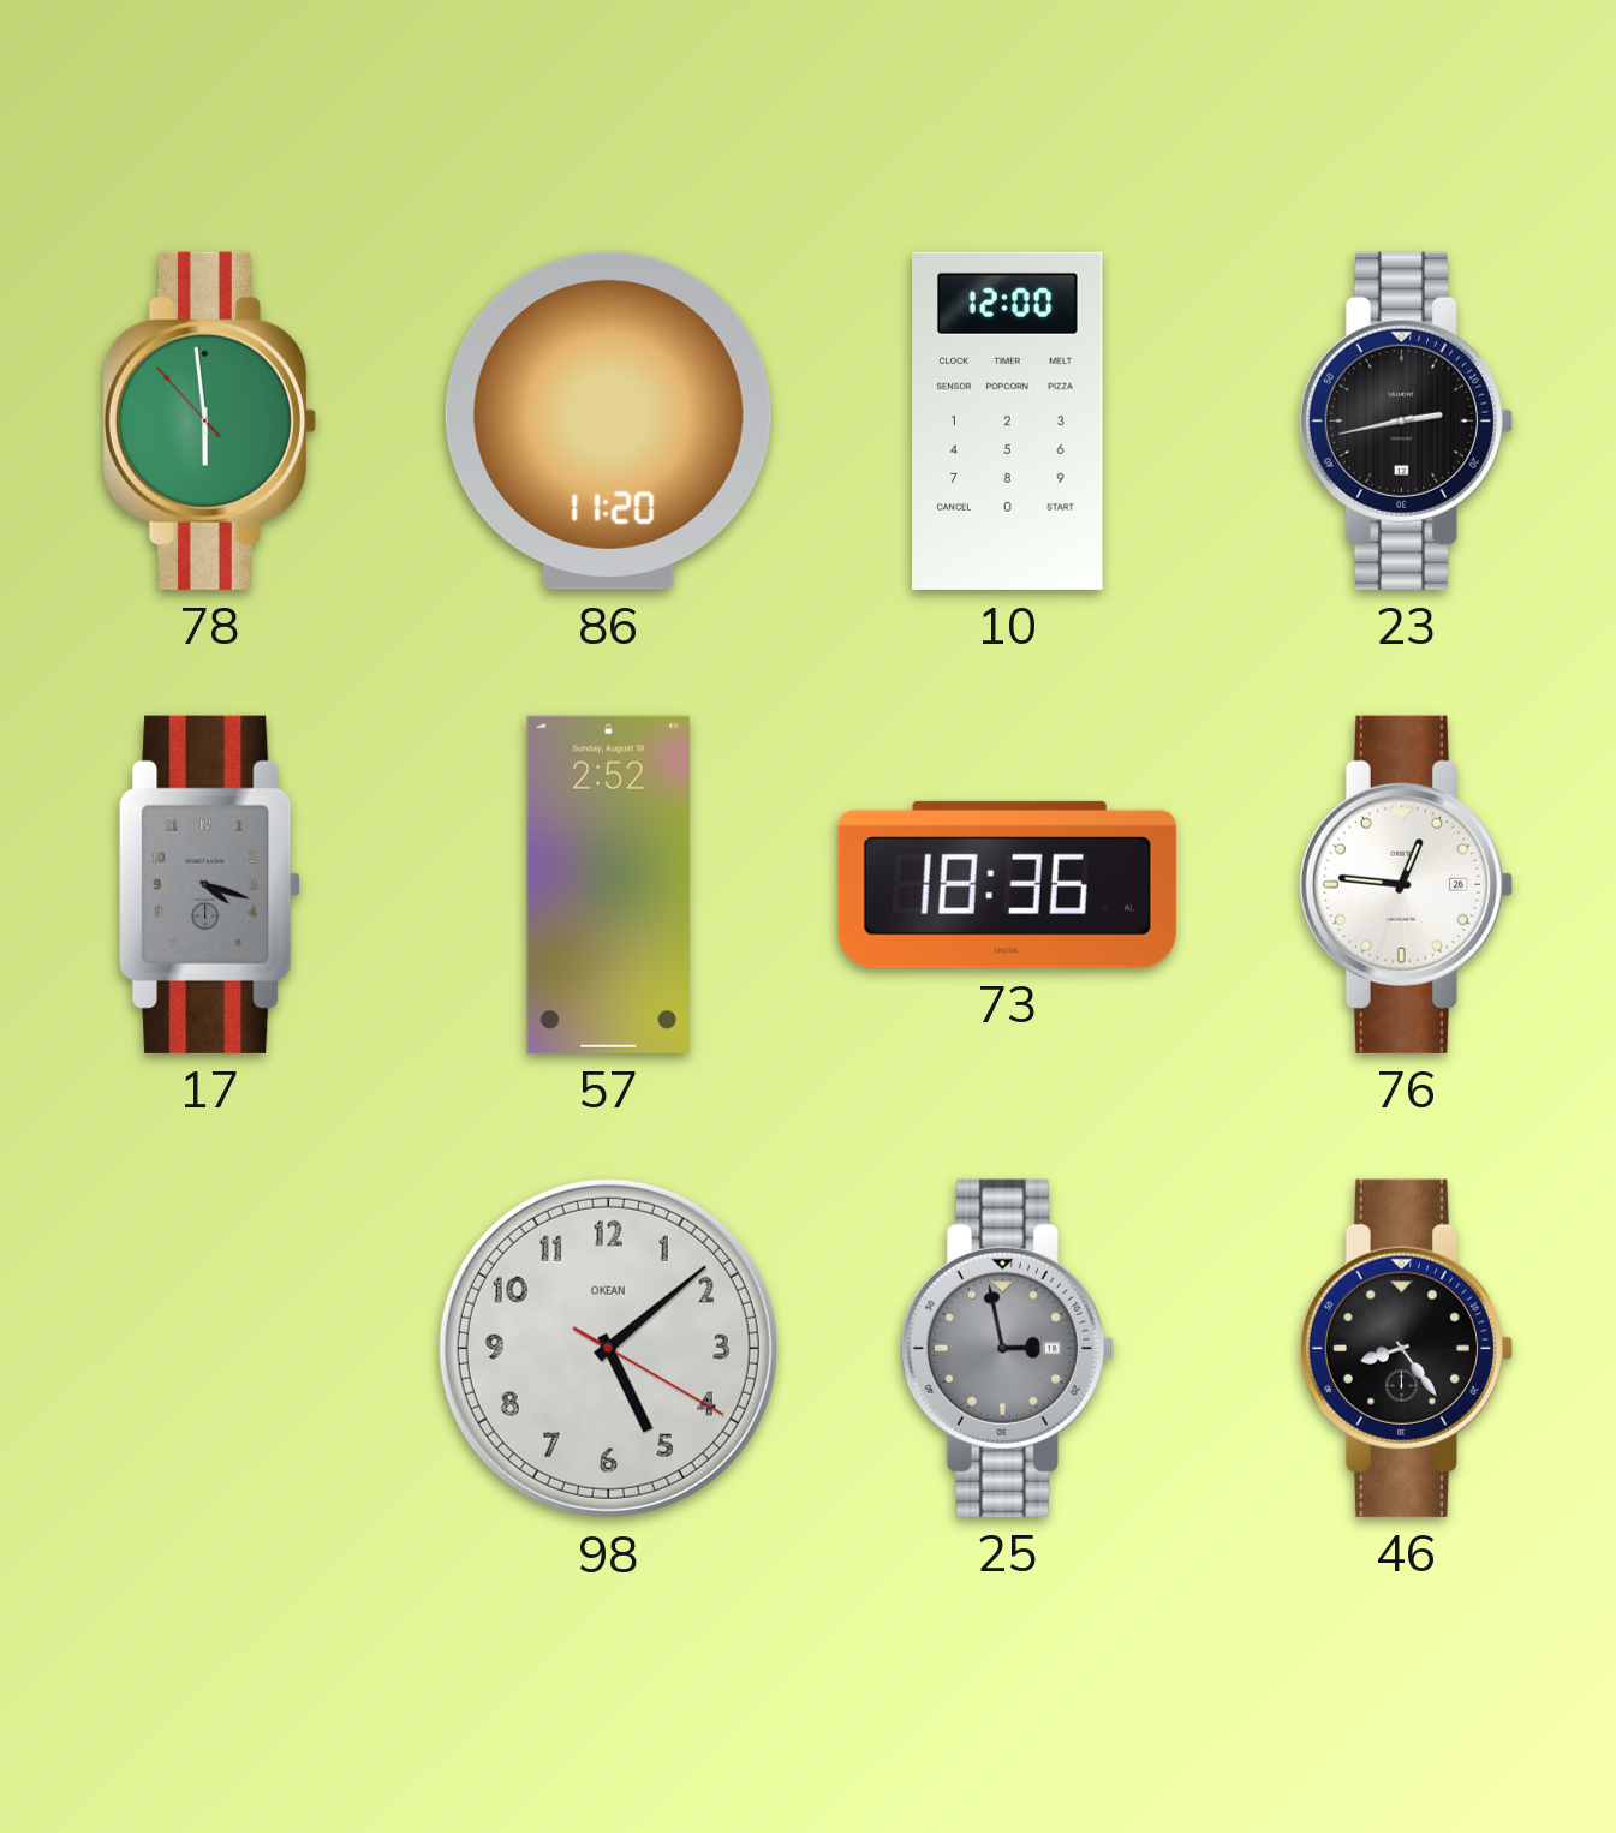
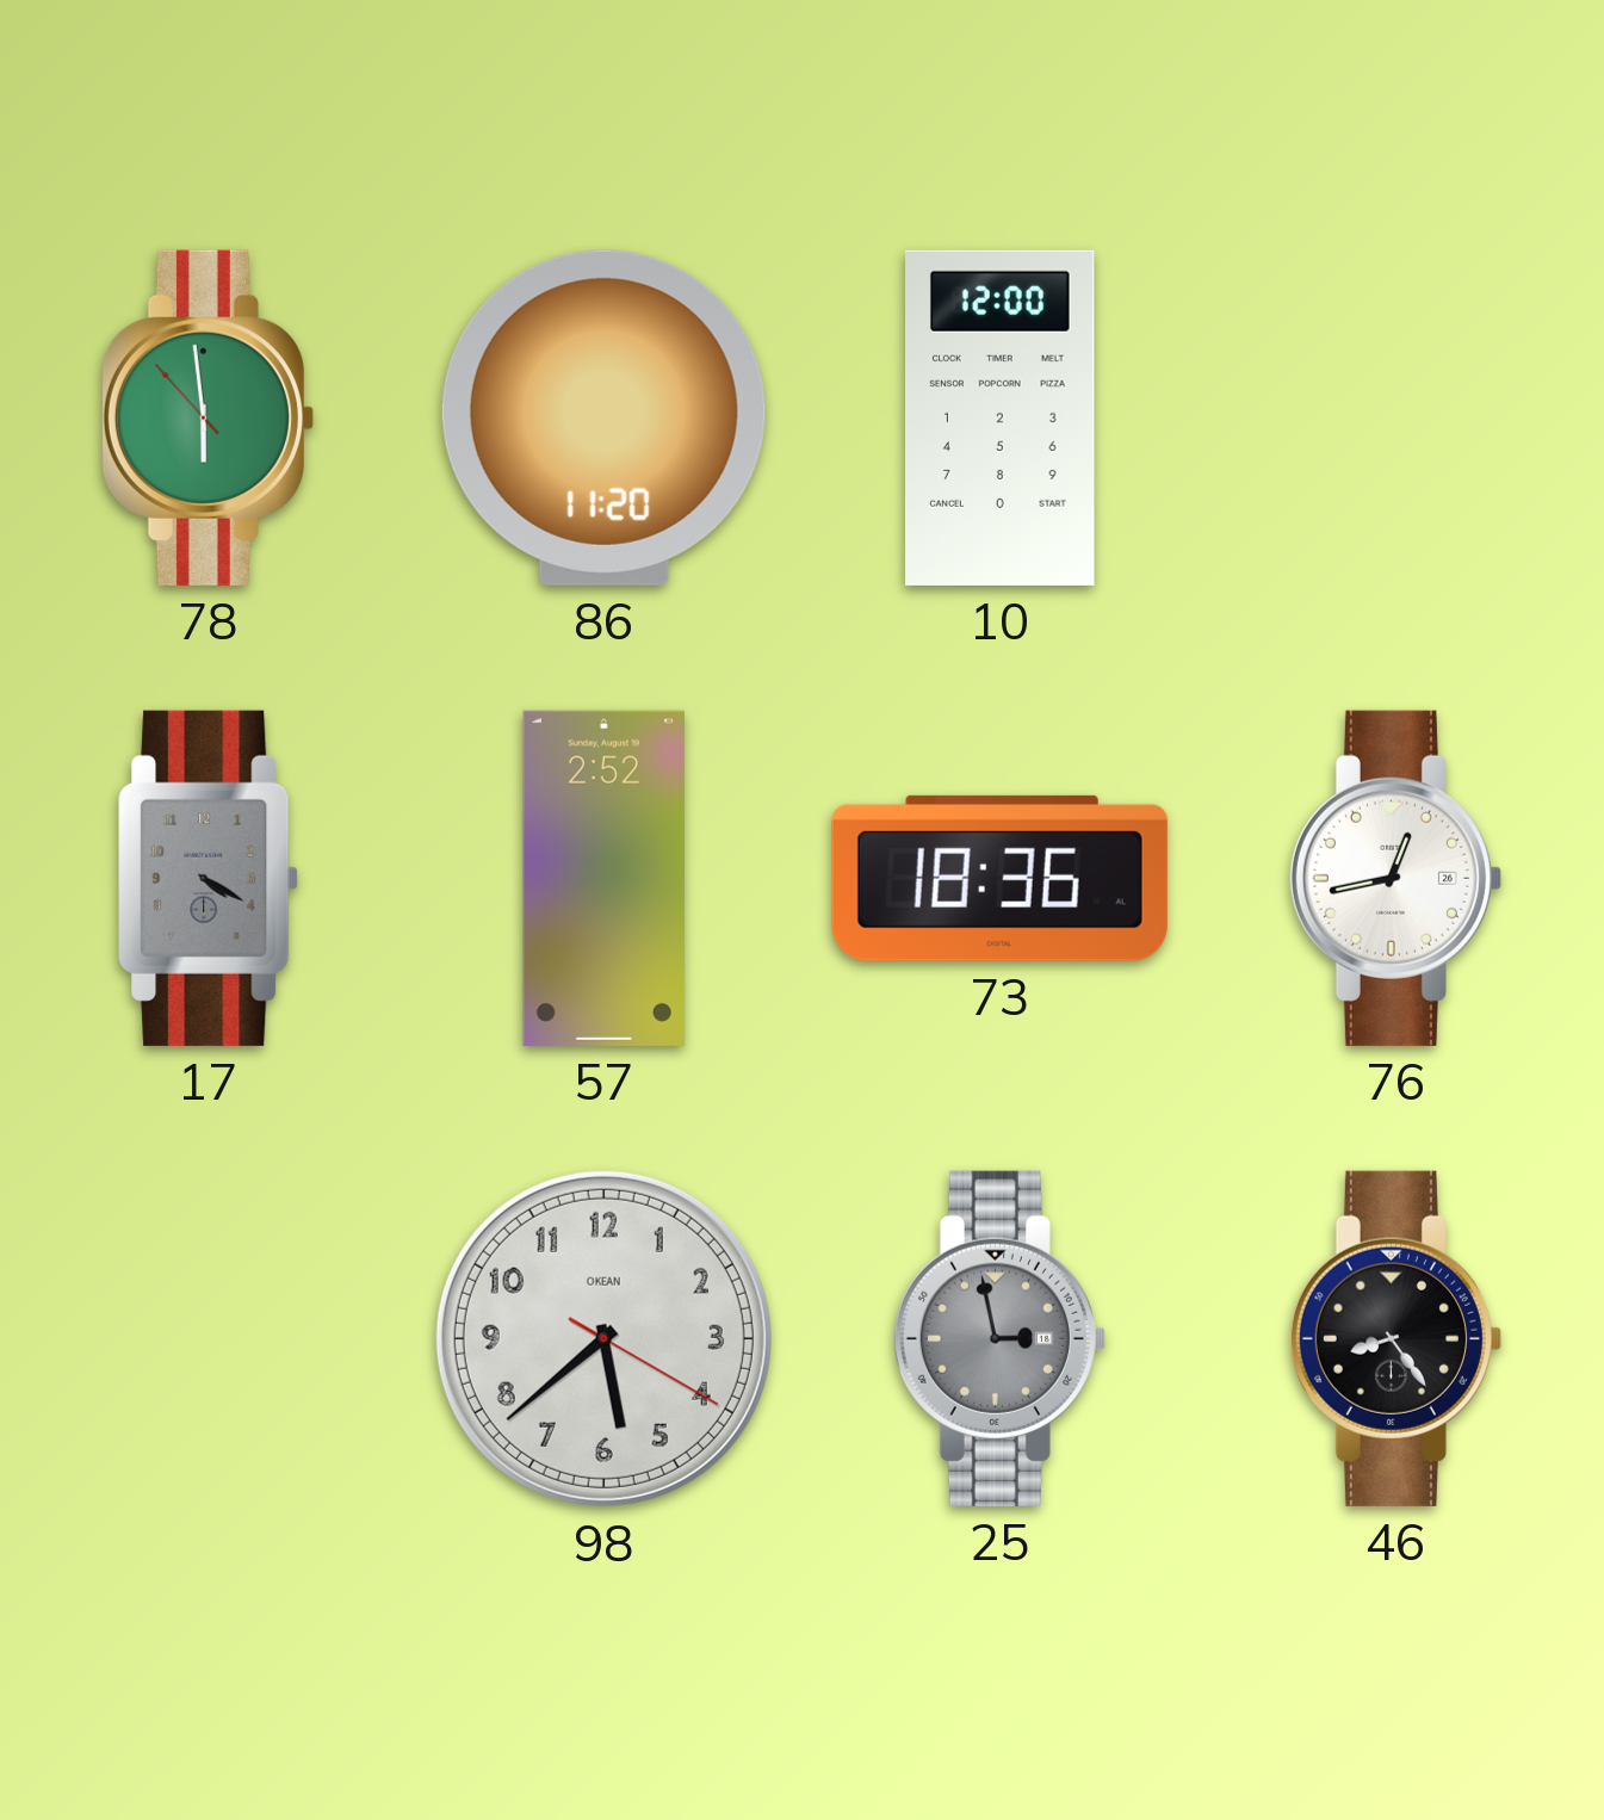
23: 2:43 -> none
17: 4:18 -> 4:20
76: 12:46 -> 12:43
98: 5:08 -> 5:38
